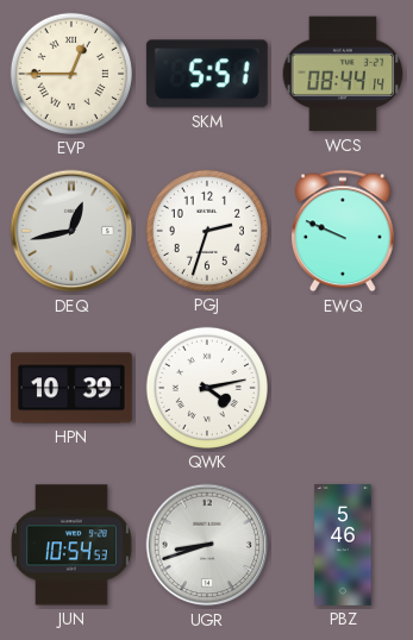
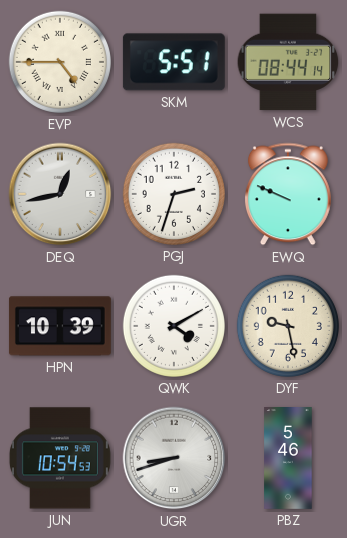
EVP: 12:45 -> 4:45
QWK: 4:13 -> 4:10
DYF: none -> 9:28
